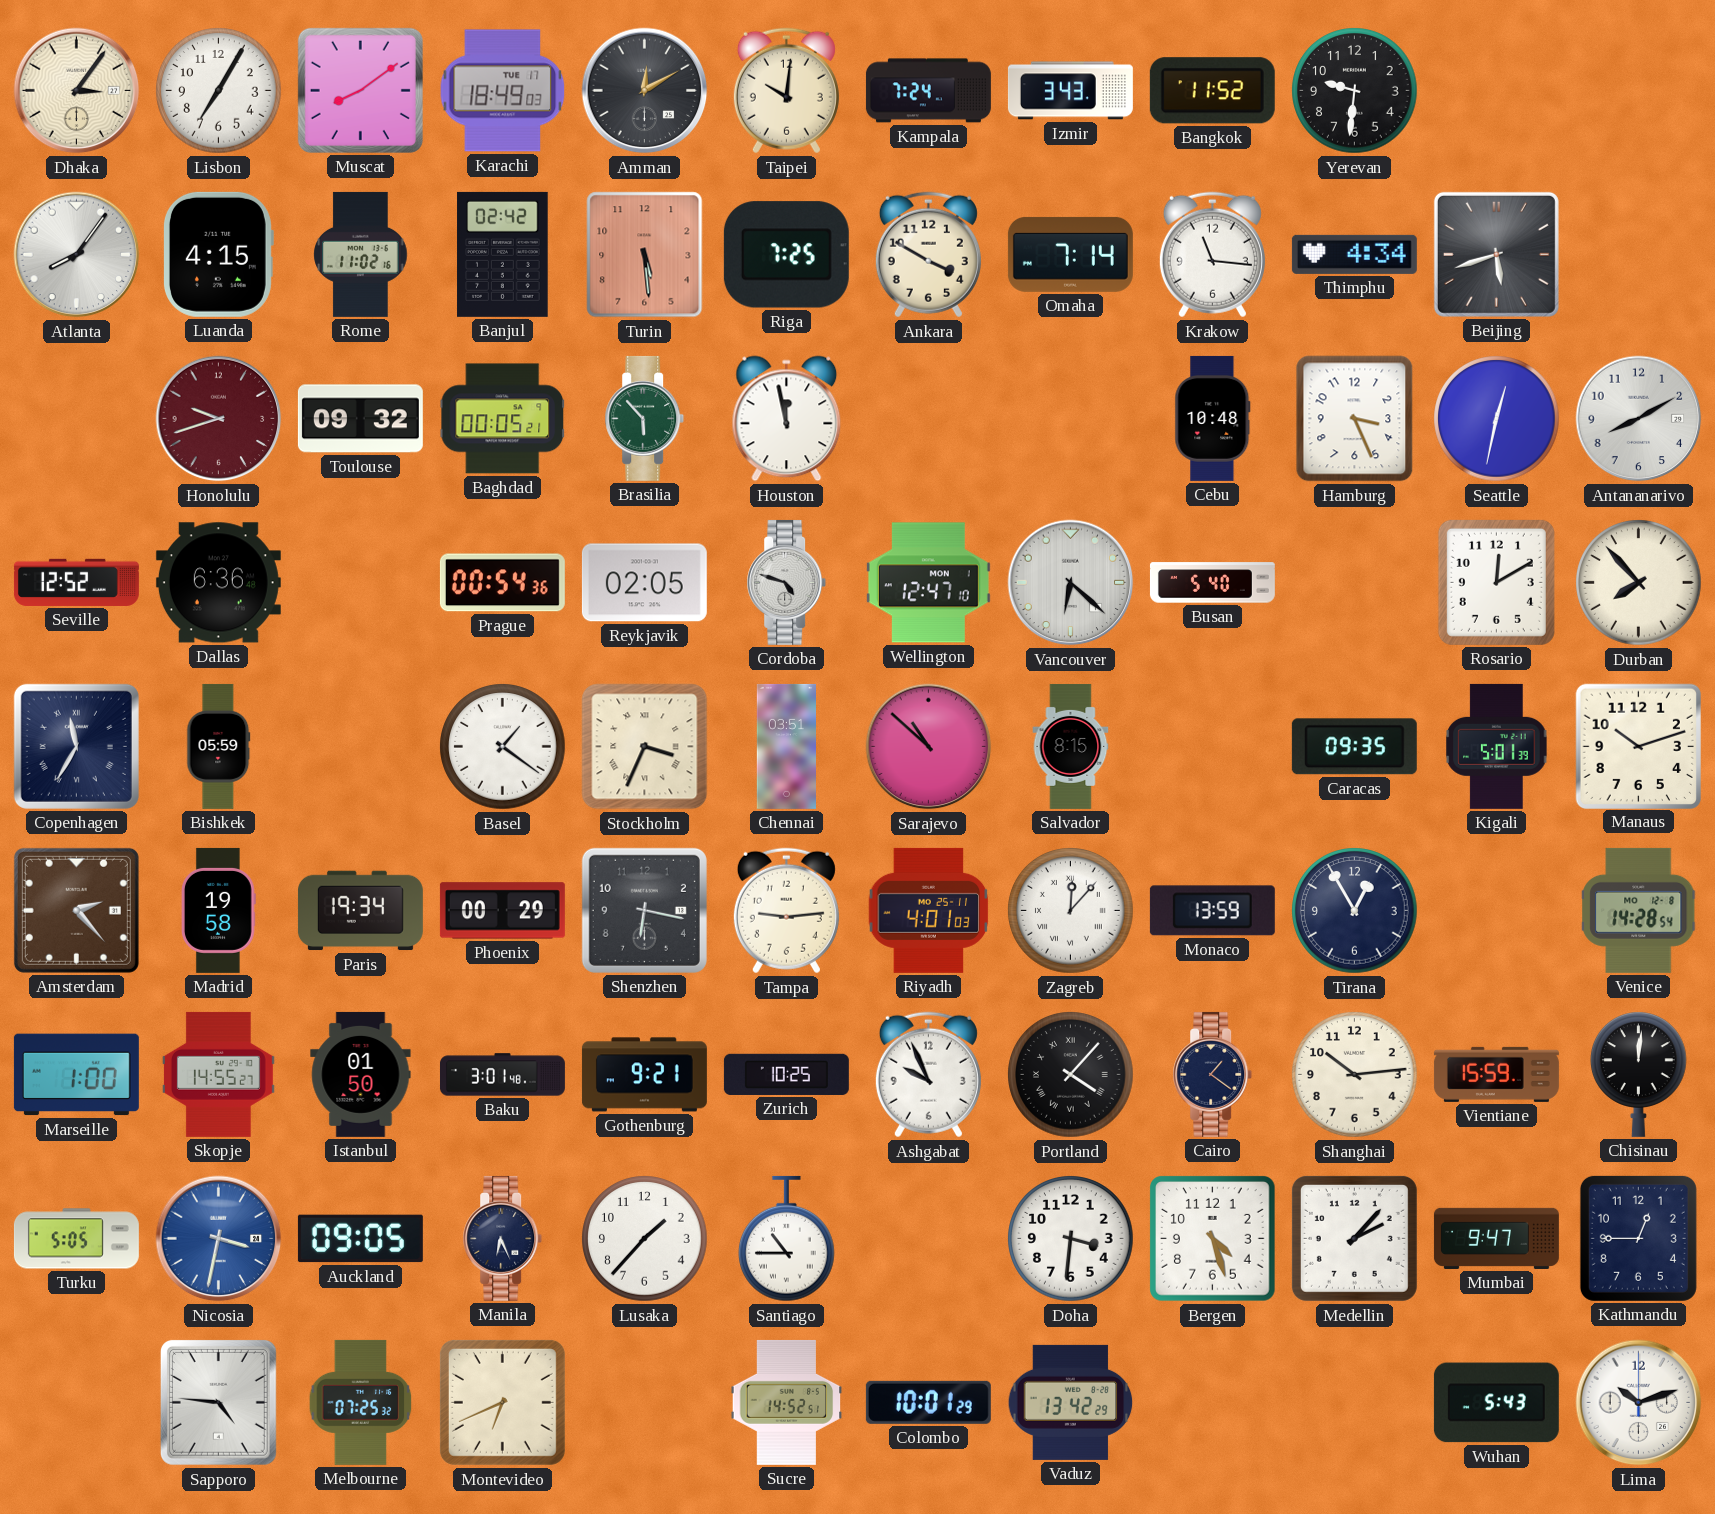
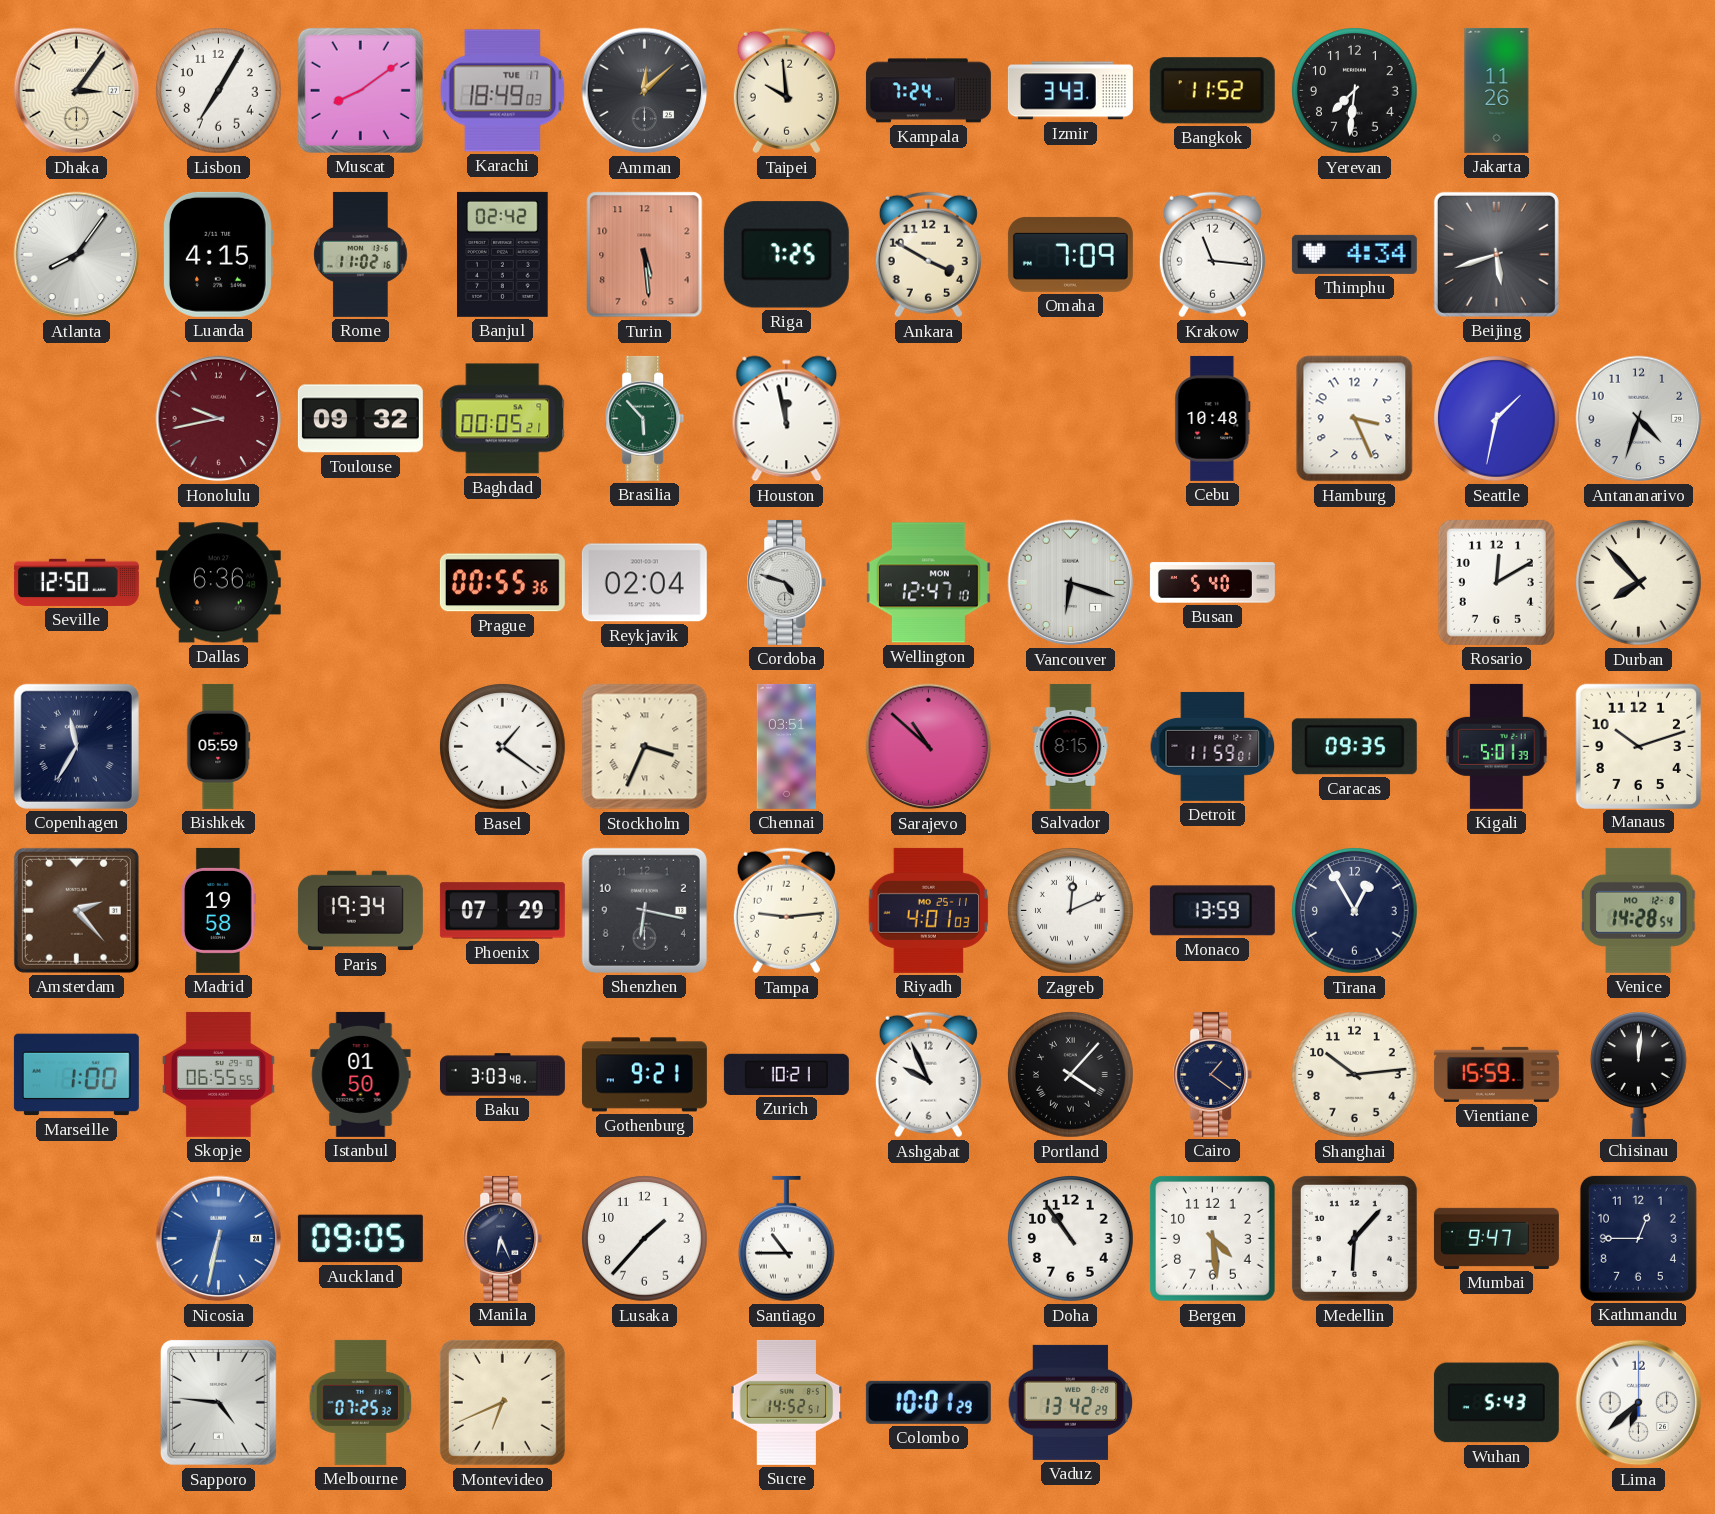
Amman: 12:10 -> 12:08
Taipei: 10:01 -> 9:59
Yerevan: 9:31 -> 7:31
Jakarta: none -> 11:26
Omaha: 7:14 -> 7:09
Honolulu: 9:42 -> 9:43
Seattle: 12:32 -> 1:32
Antananarivo: 8:10 -> 4:33
Seville: 12:52 -> 12:50
Prague: 00:54 -> 00:55
Reykjavik: 02:05 -> 02:04
Vancouver: 6:22 -> 6:18
Detroit: none -> 11:59
Phoenix: 00:29 -> 07:29
Zagreb: 12:07 -> 12:11
Skopje: 14:55 -> 06:55
Baku: 3:01 -> 3:03
Zurich: 10:25 -> 10:21
Turku: 5:05 -> none
Nicosia: 3:32 -> 6:32
Doha: 3:31 -> 10:54
Bergen: 4:27 -> 4:29
Medellin: 2:07 -> 6:07
Lima: 10:12 -> 6:38
